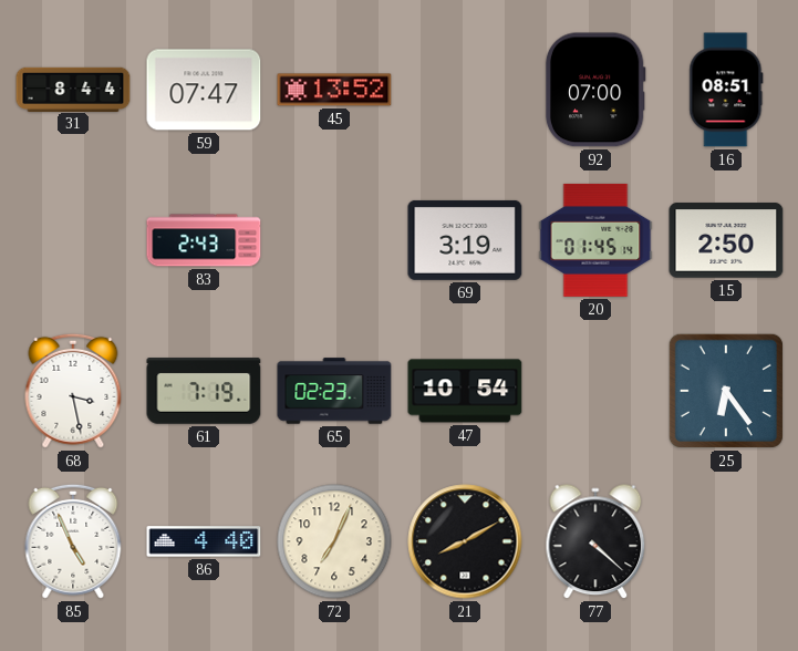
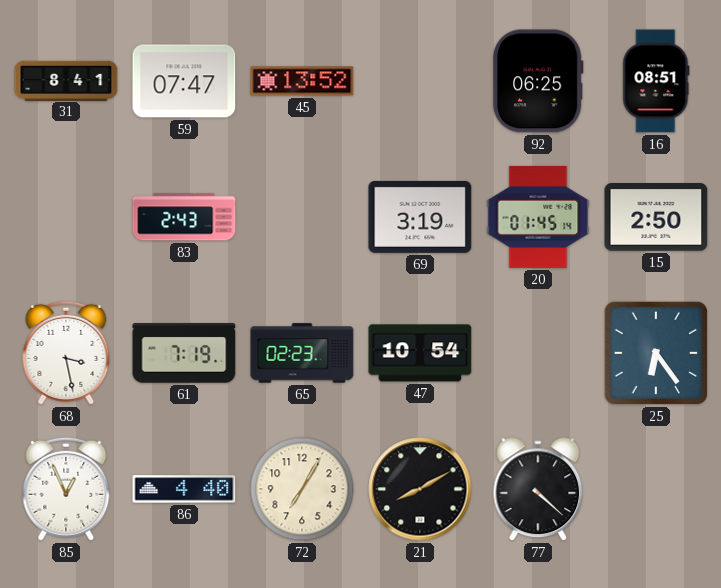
31: 8:44 -> 8:41
92: 07:00 -> 06:25
85: 4:56 -> 12:56
72: 7:04 -> 7:05
